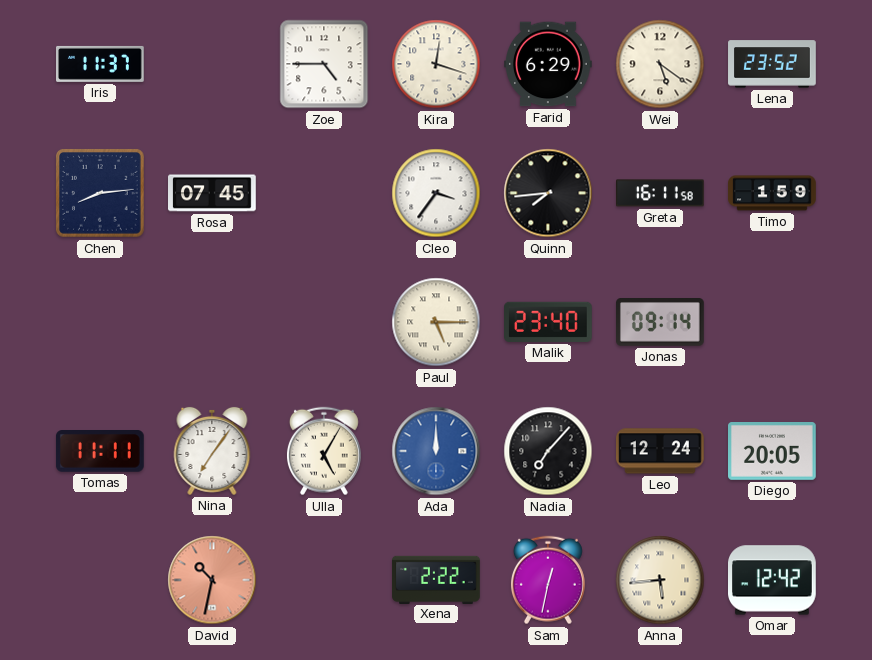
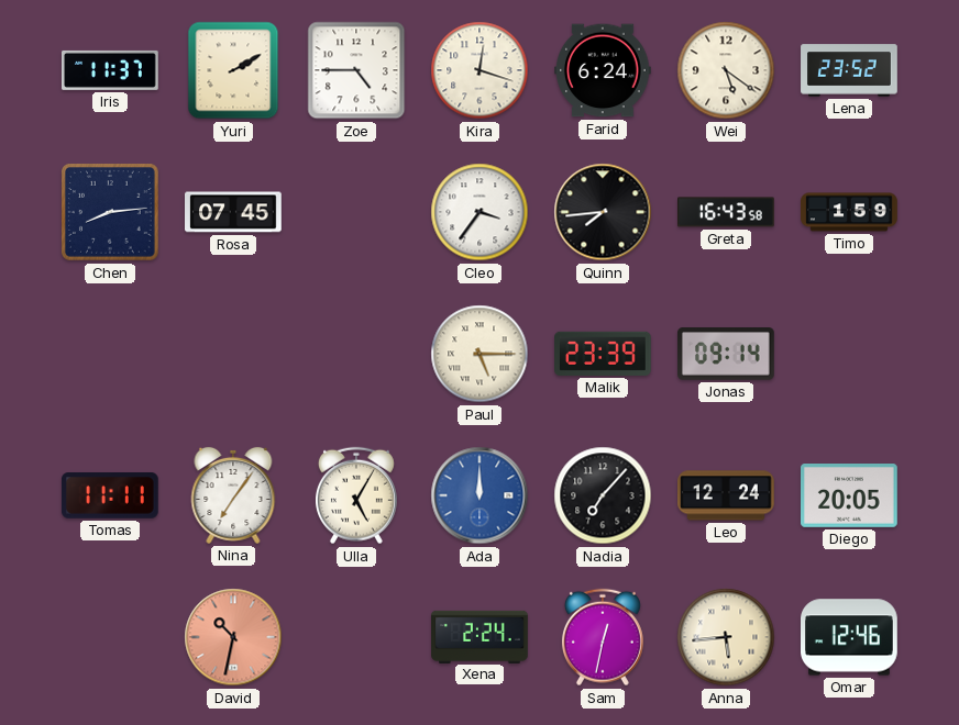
Yuri: none -> 2:10
Farid: 6:29 -> 6:24
Greta: 16:11 -> 16:43
Malik: 23:40 -> 23:39
Xena: 2:22 -> 2:24
Omar: 12:42 -> 12:46
